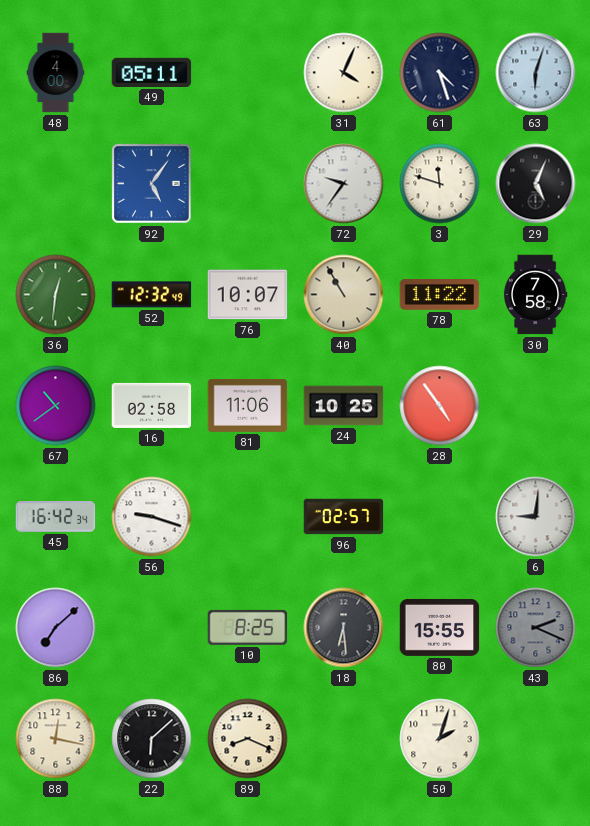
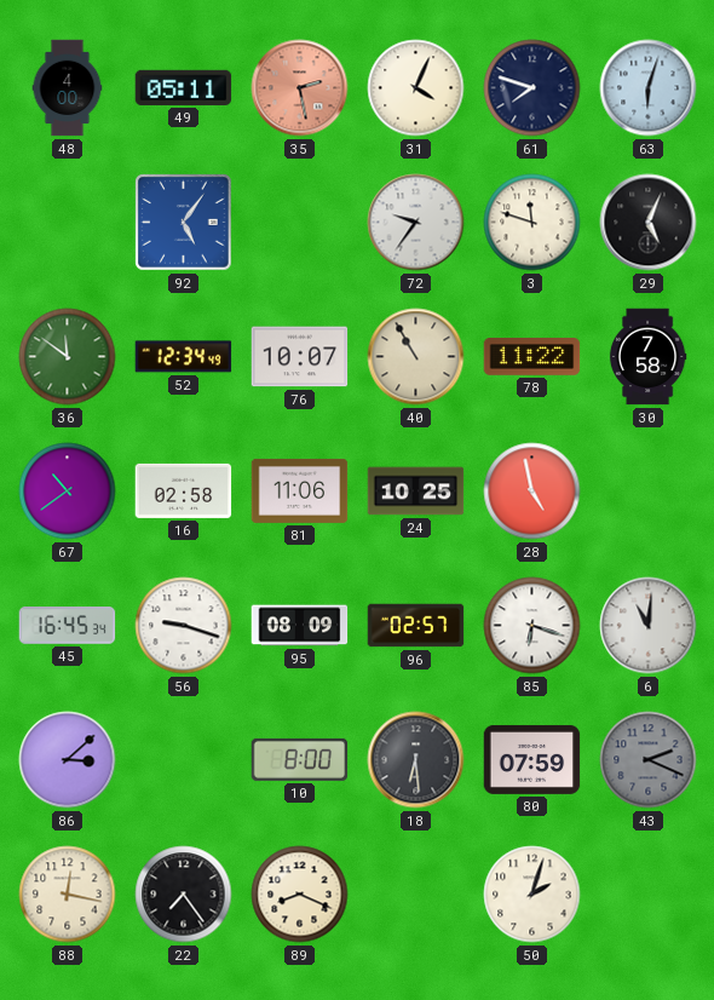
35: none -> 2:28
61: 4:27 -> 7:48
36: 12:31 -> 11:51
52: 12:32 -> 12:34
28: 4:54 -> 4:58
45: 16:42 -> 16:45
95: none -> 08:09
85: none -> 6:18
6: 9:01 -> 11:01
86: 7:08 -> 3:08
10: 8:25 -> 8:00
80: 15:55 -> 07:59
22: 6:08 -> 7:24
